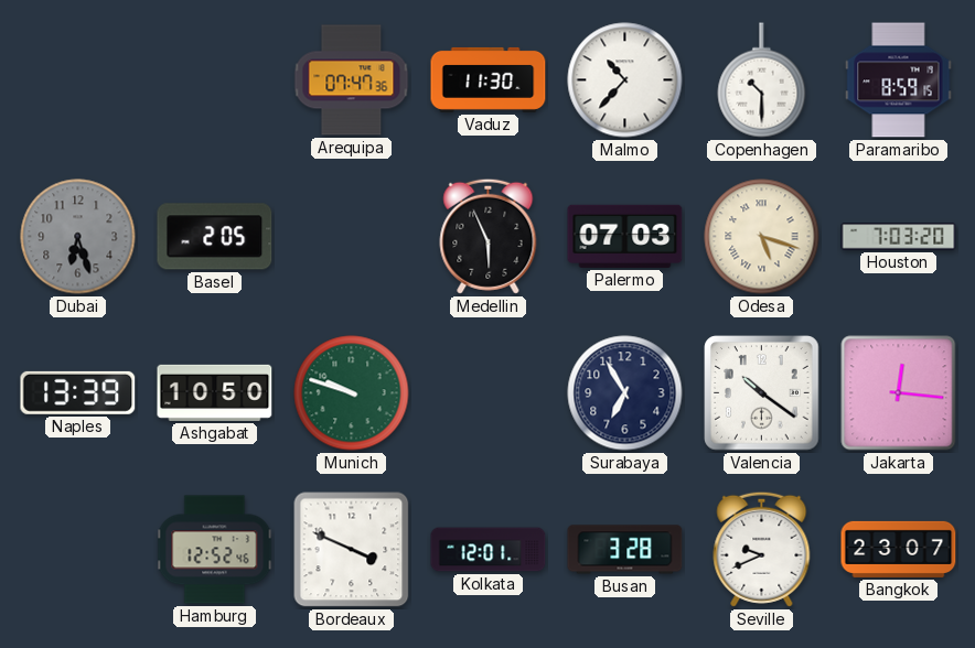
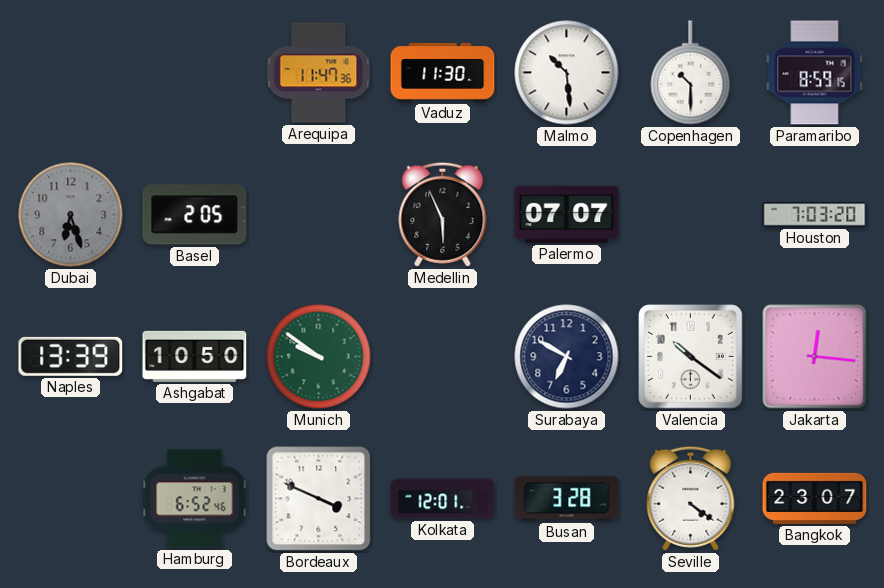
Arequipa: 07:47 -> 11:47
Malmo: 10:37 -> 10:29
Palermo: 07:03 -> 07:07
Odesa: 5:18 -> none
Munich: 9:48 -> 9:51
Surabaya: 6:55 -> 6:50
Hamburg: 12:52 -> 6:52
Seville: 9:41 -> 4:21
